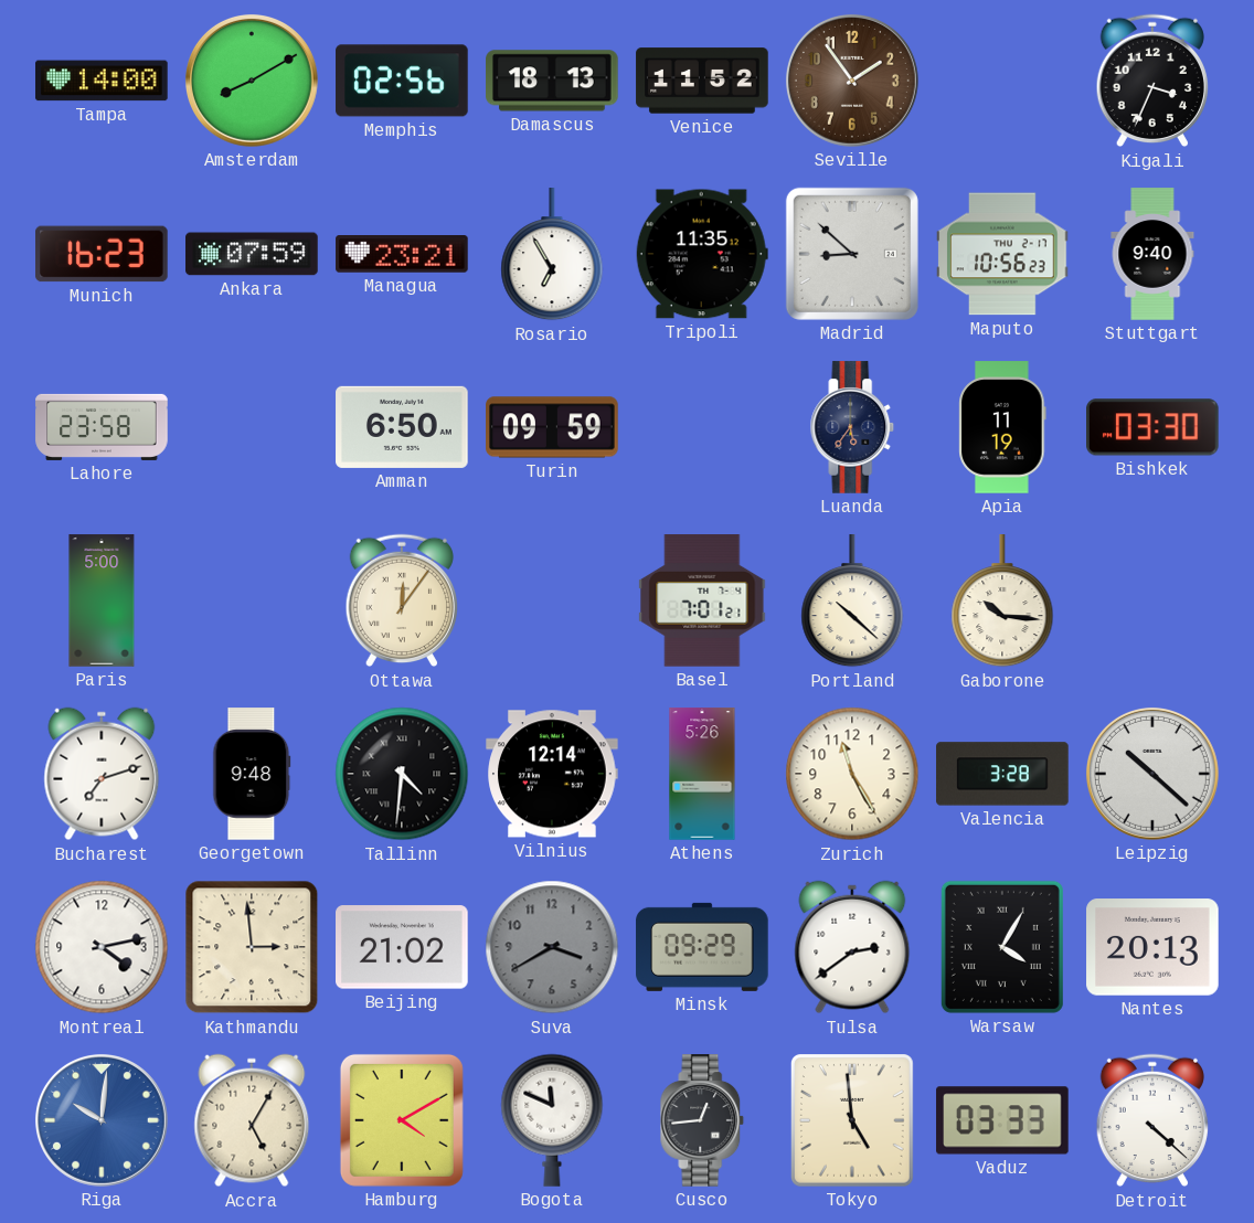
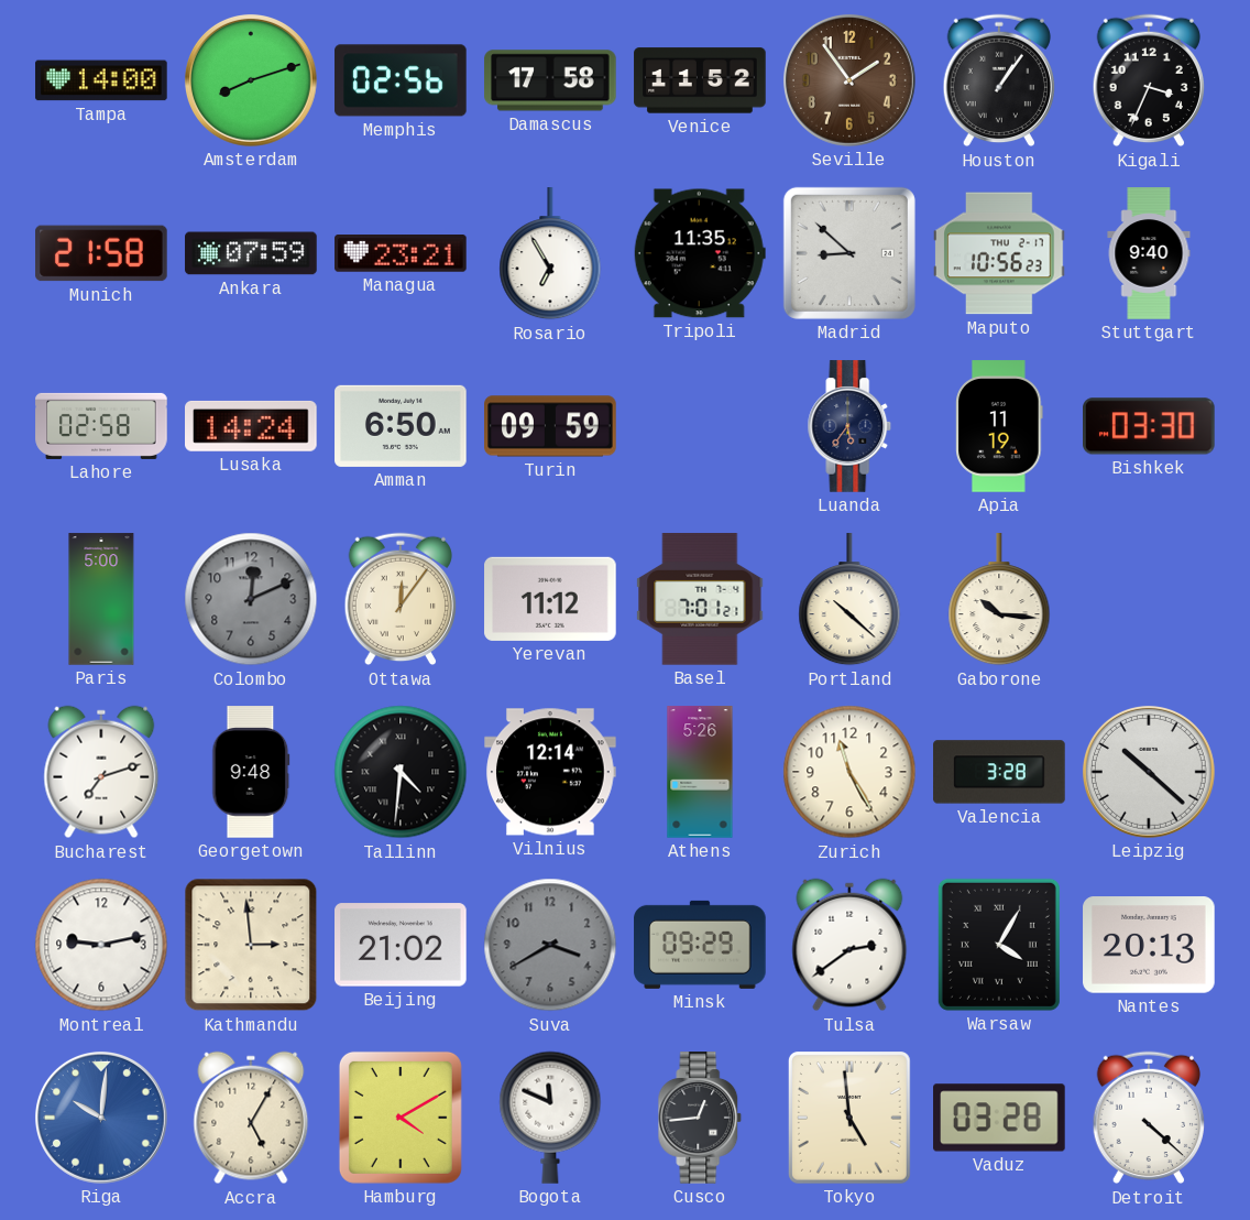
Amsterdam: 8:10 -> 8:12
Damascus: 18:13 -> 17:58
Houston: none -> 1:06
Munich: 16:23 -> 21:58
Lahore: 23:58 -> 02:58
Lusaka: none -> 14:24
Colombo: none -> 12:11
Yerevan: none -> 11:12
Montreal: 4:13 -> 9:13
Vaduz: 03:33 -> 03:28
